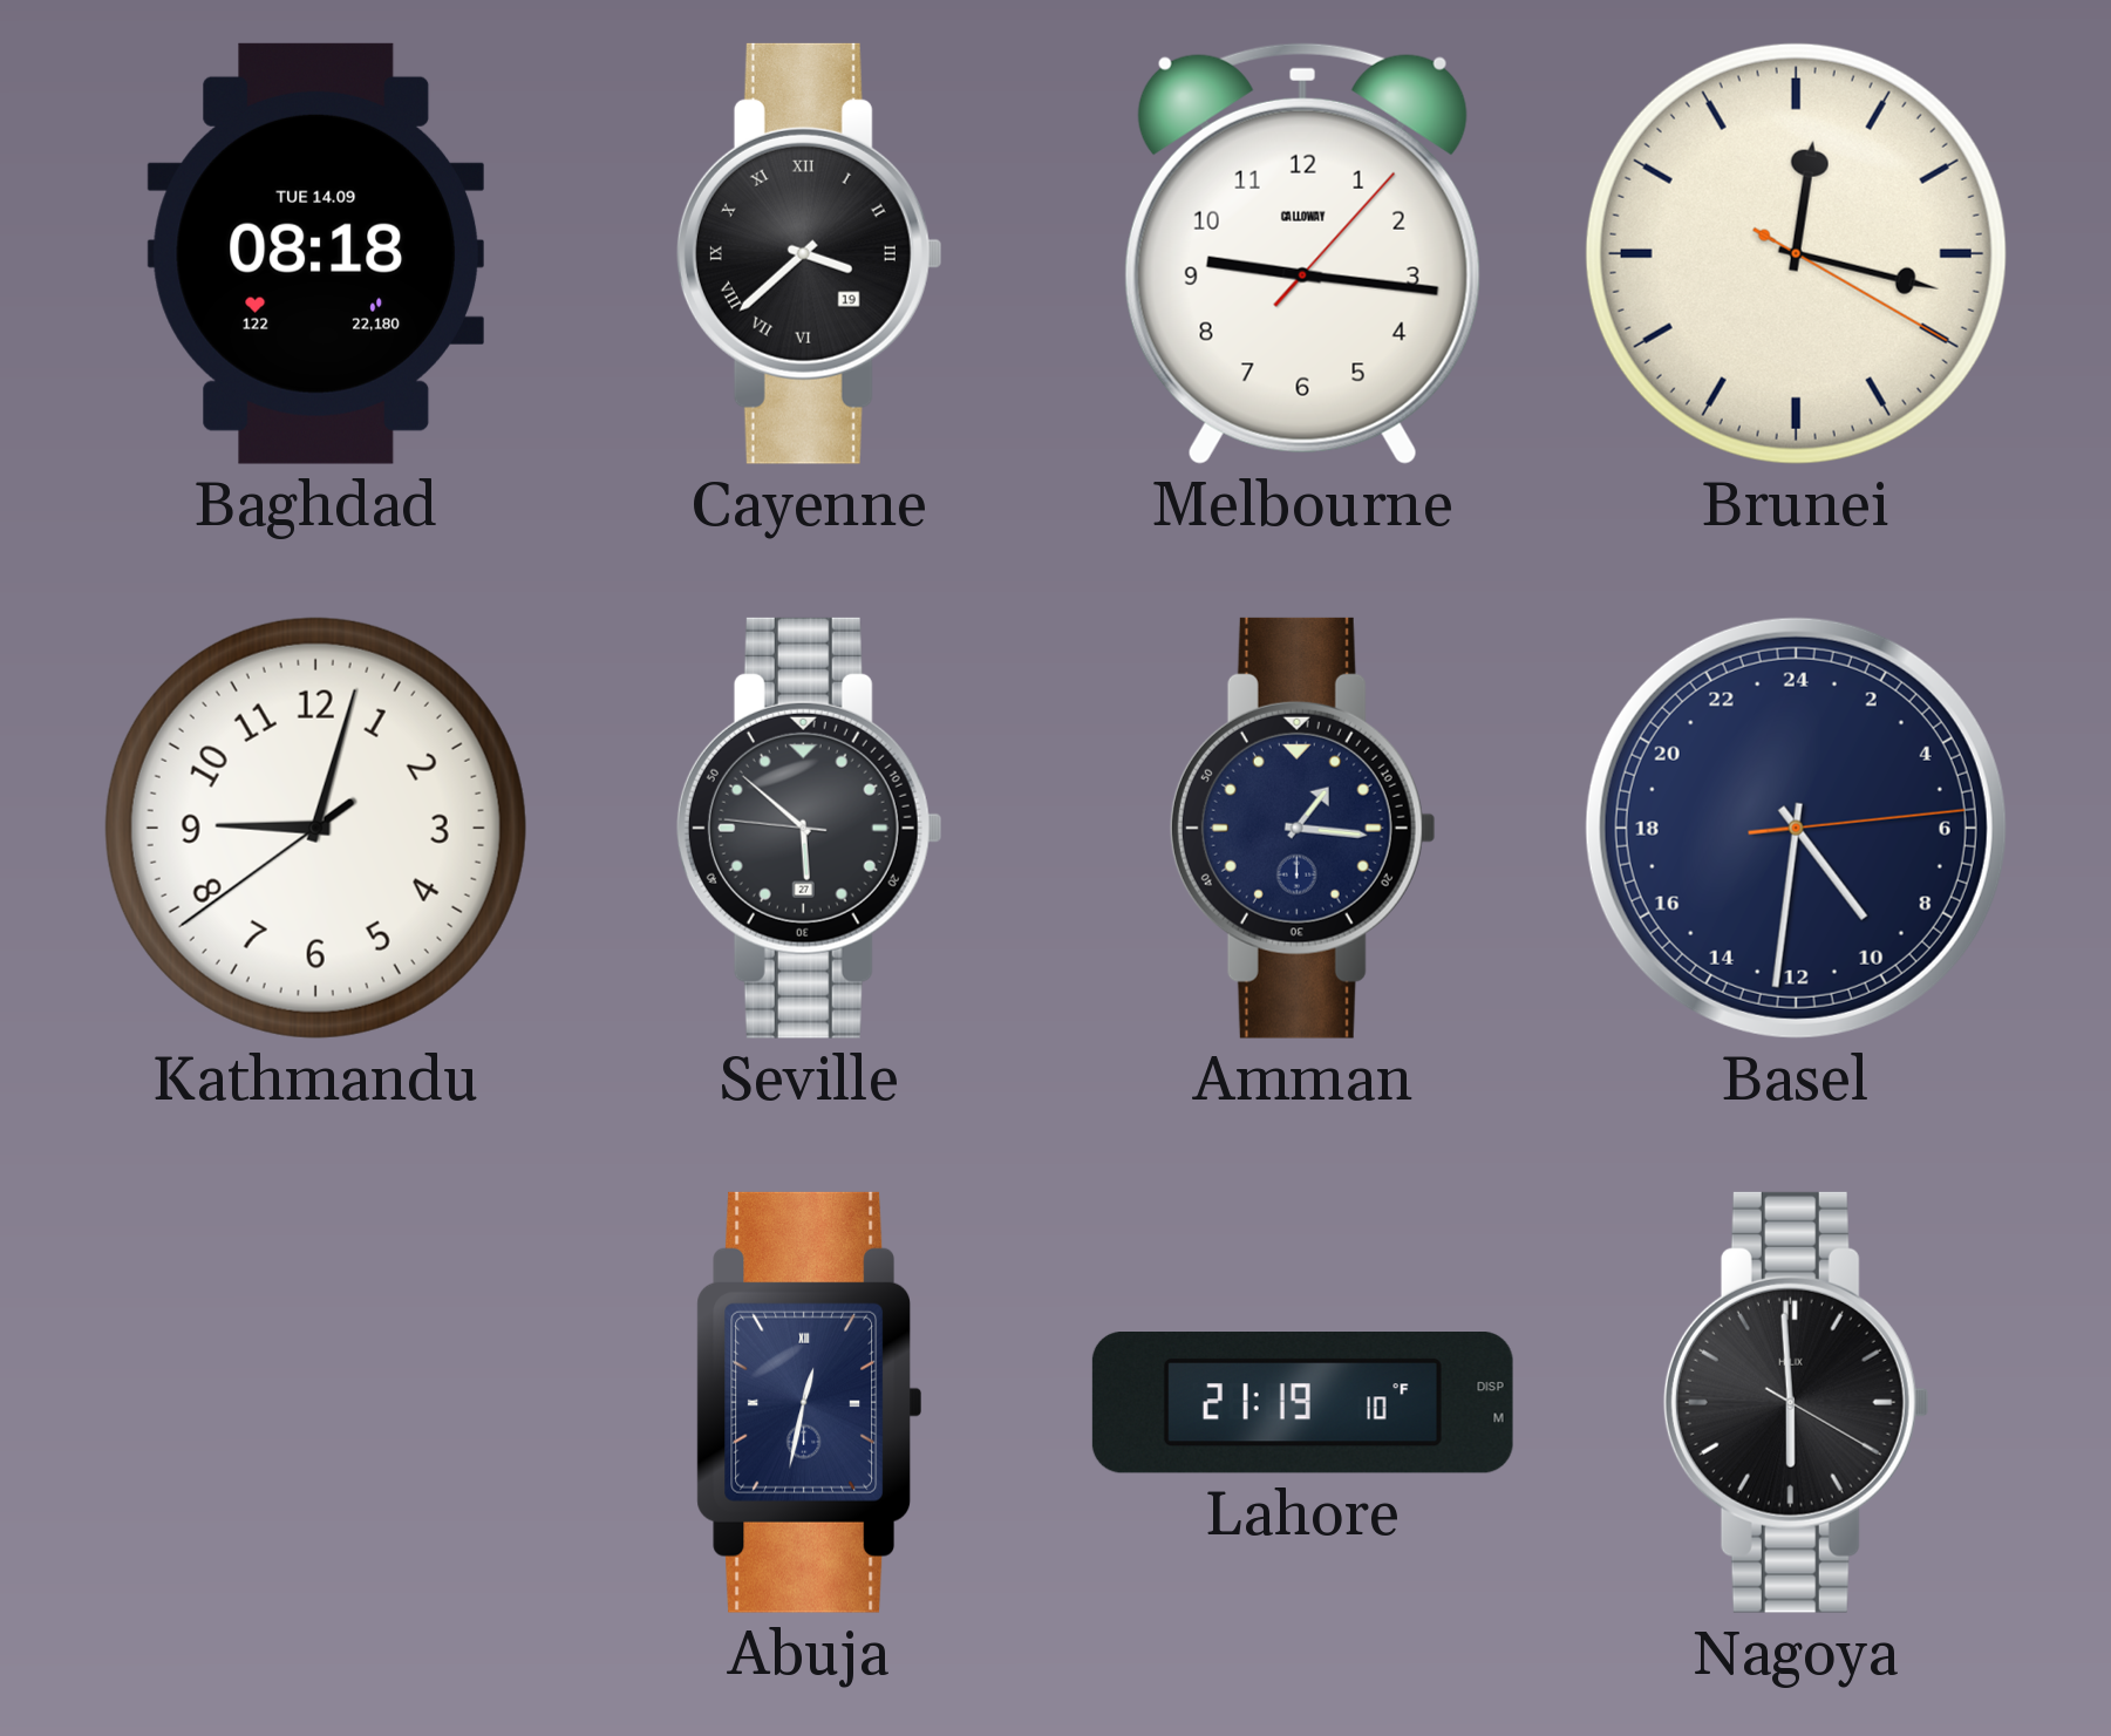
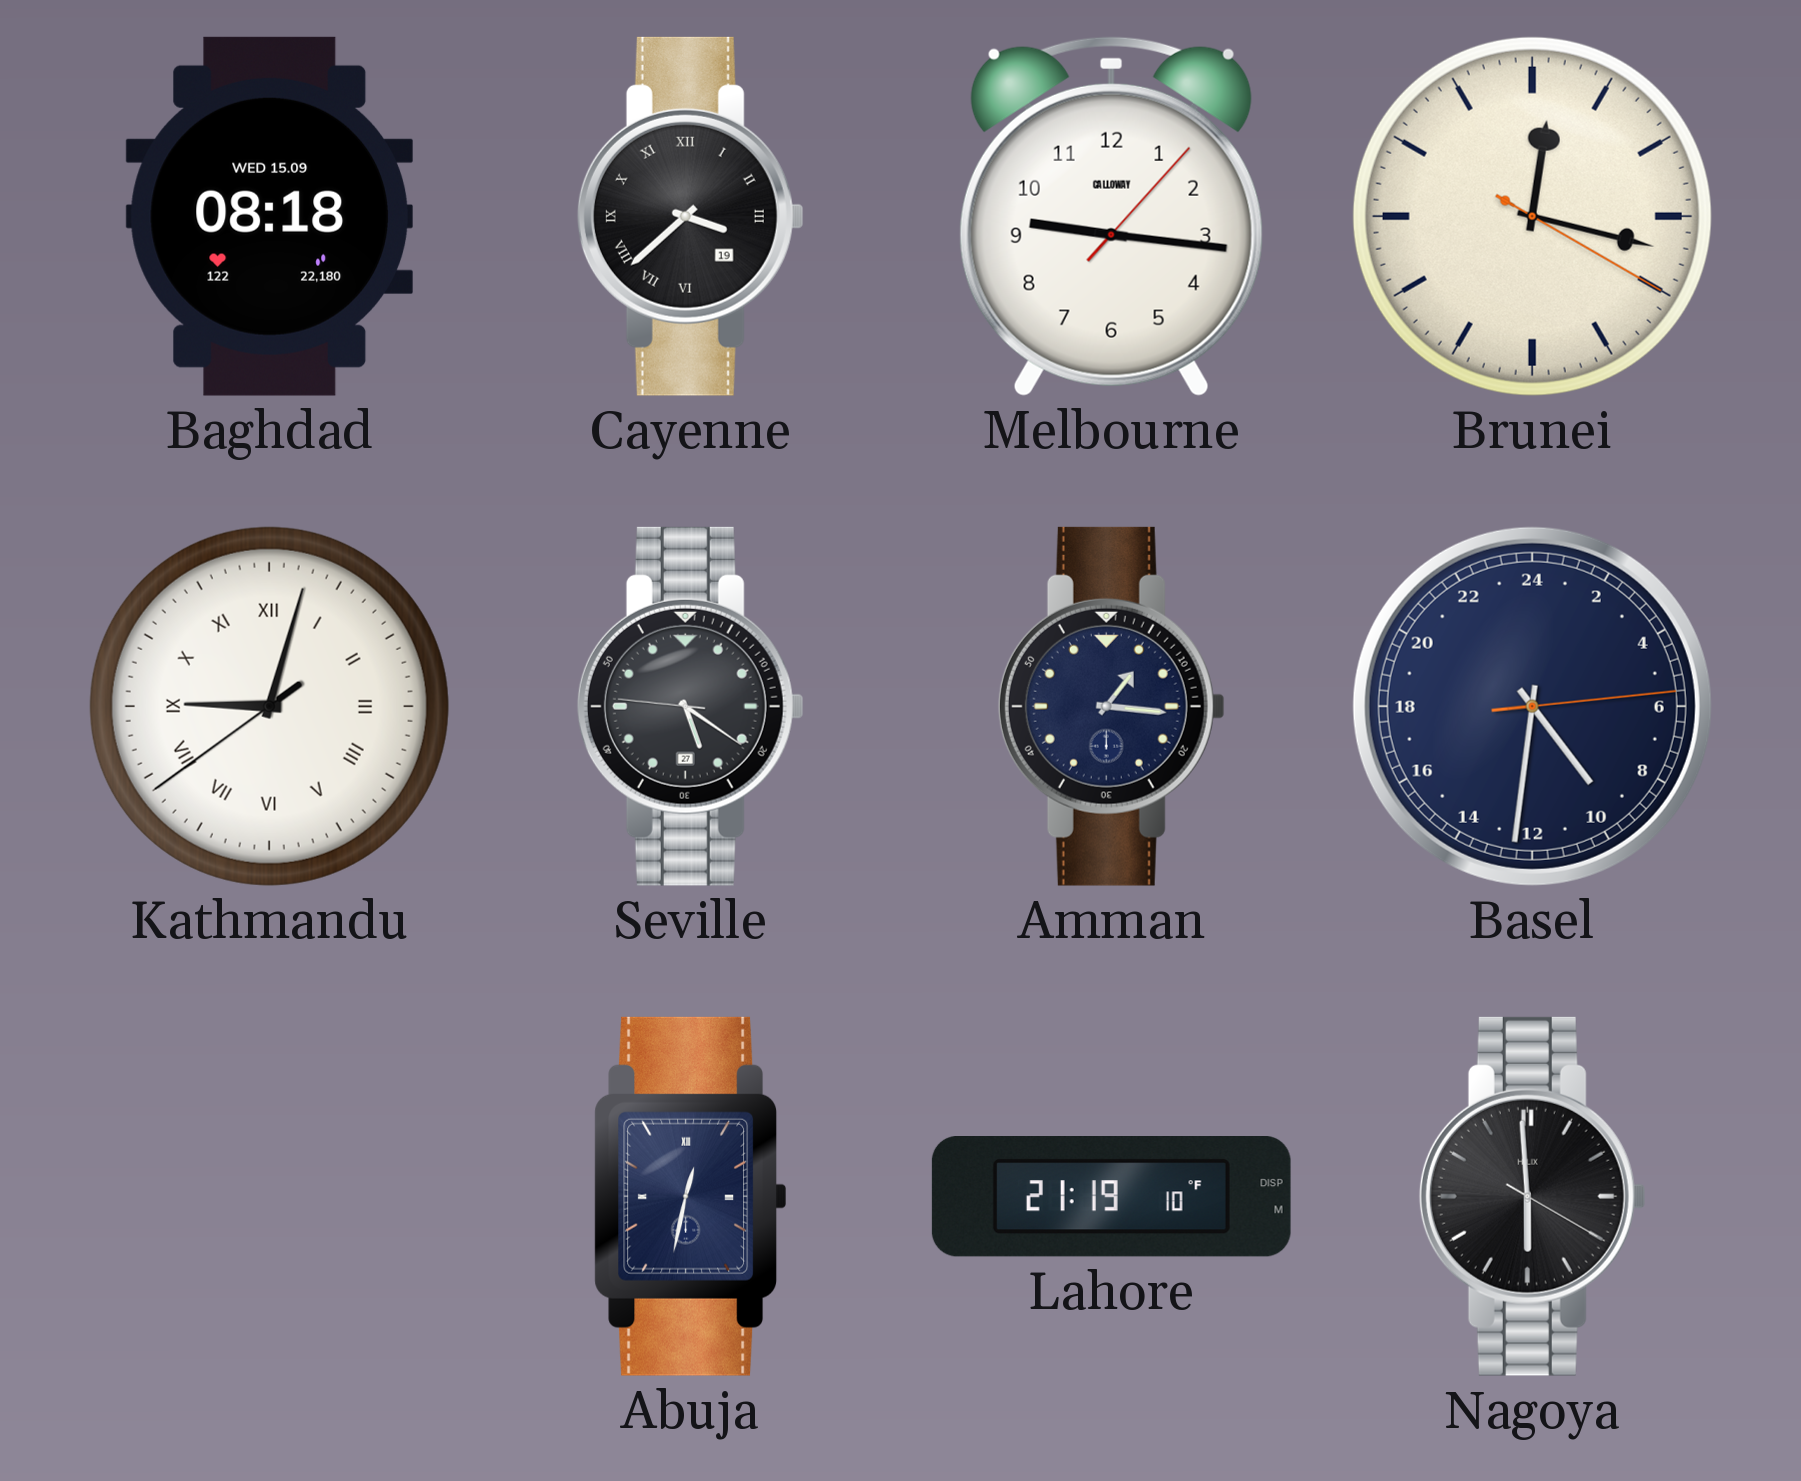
Baghdad date: TUE 14.09 -> WED 15.09
Kathmandu numerals: Arabic -> Roman
Seville: 5:51 -> 5:20
